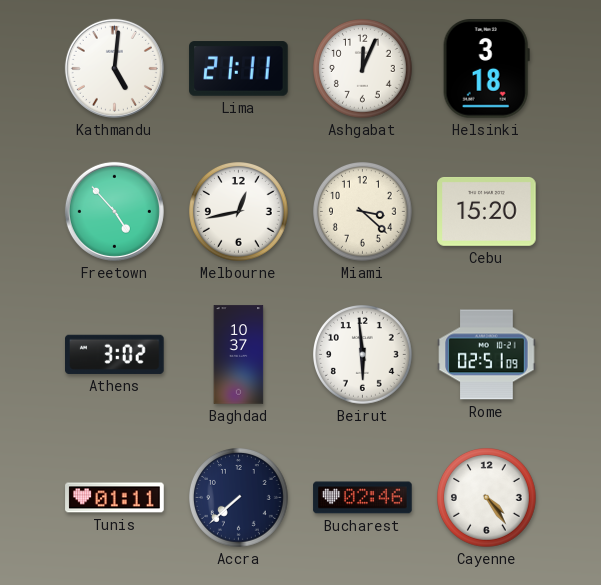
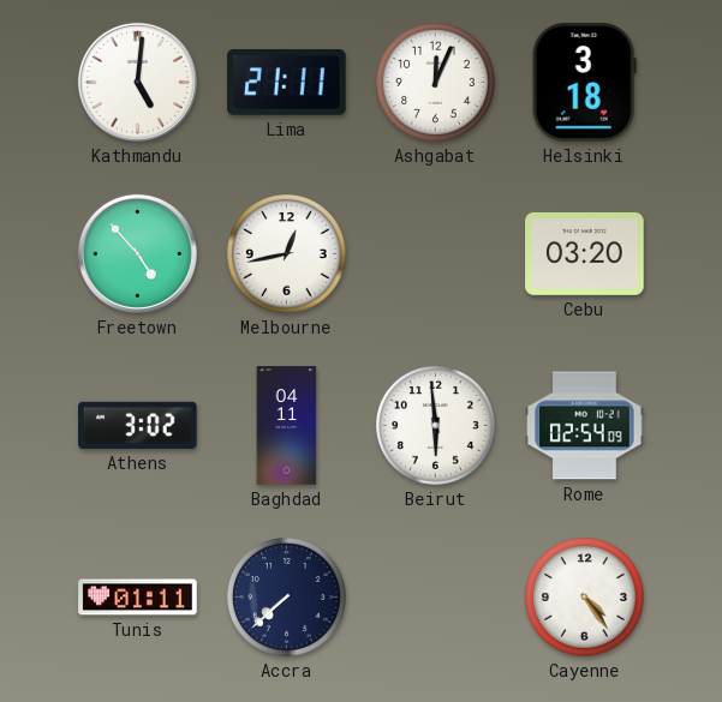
Miami: 3:22 -> none
Cebu: 15:20 -> 03:20
Baghdad: 10:37 -> 04:11
Rome: 02:51 -> 02:54
Bucharest: 02:46 -> none
